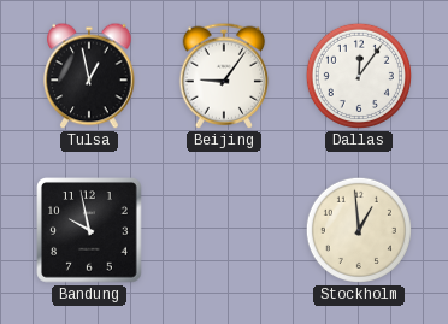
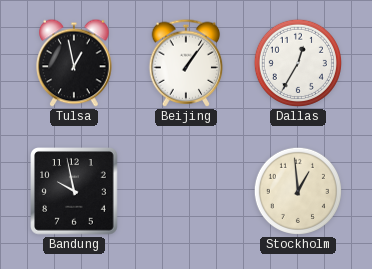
Beijing: 9:06 -> 1:06
Dallas: 12:06 -> 12:35
